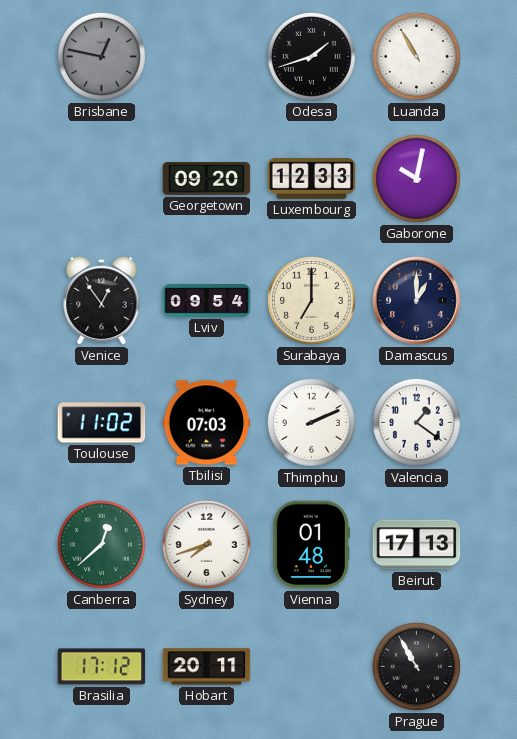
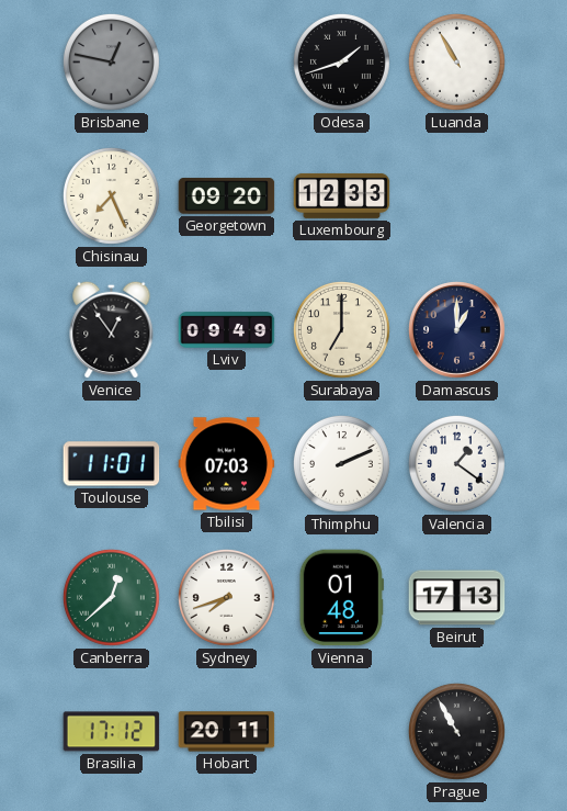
Chisinau: none -> 7:26
Gaborone: 10:02 -> none
Lviv: 09:54 -> 09:49
Toulouse: 11:02 -> 11:01
